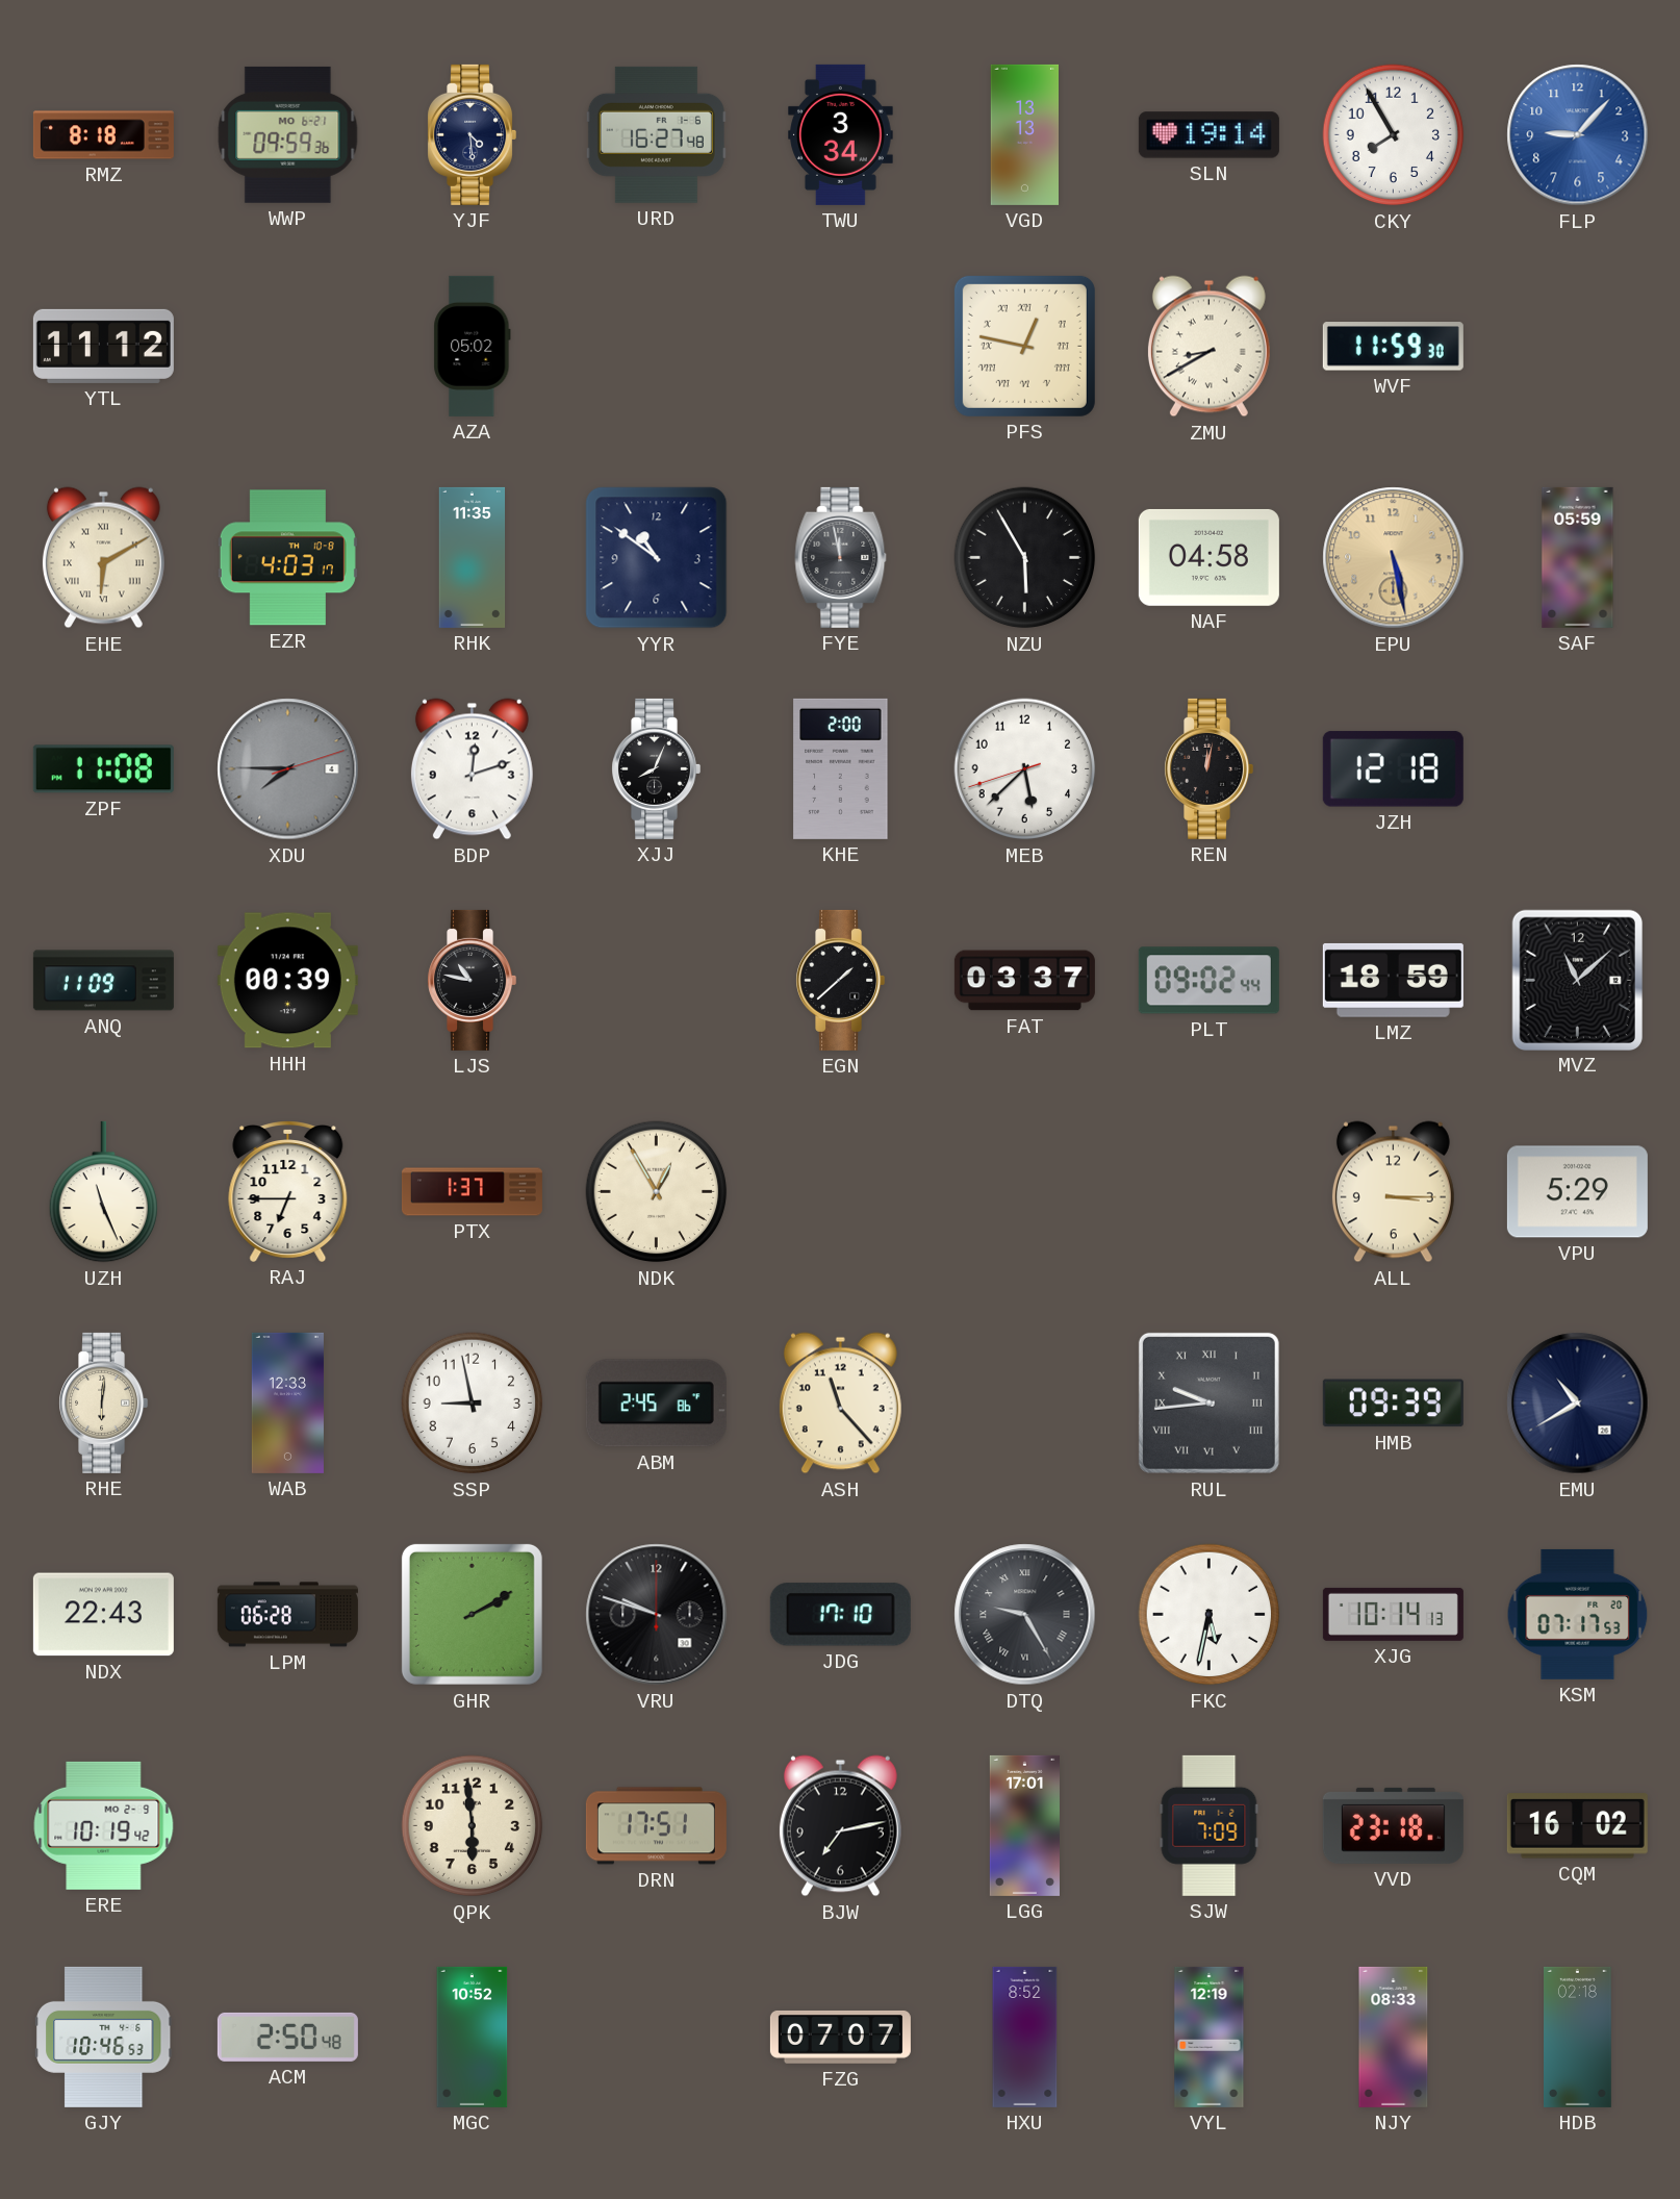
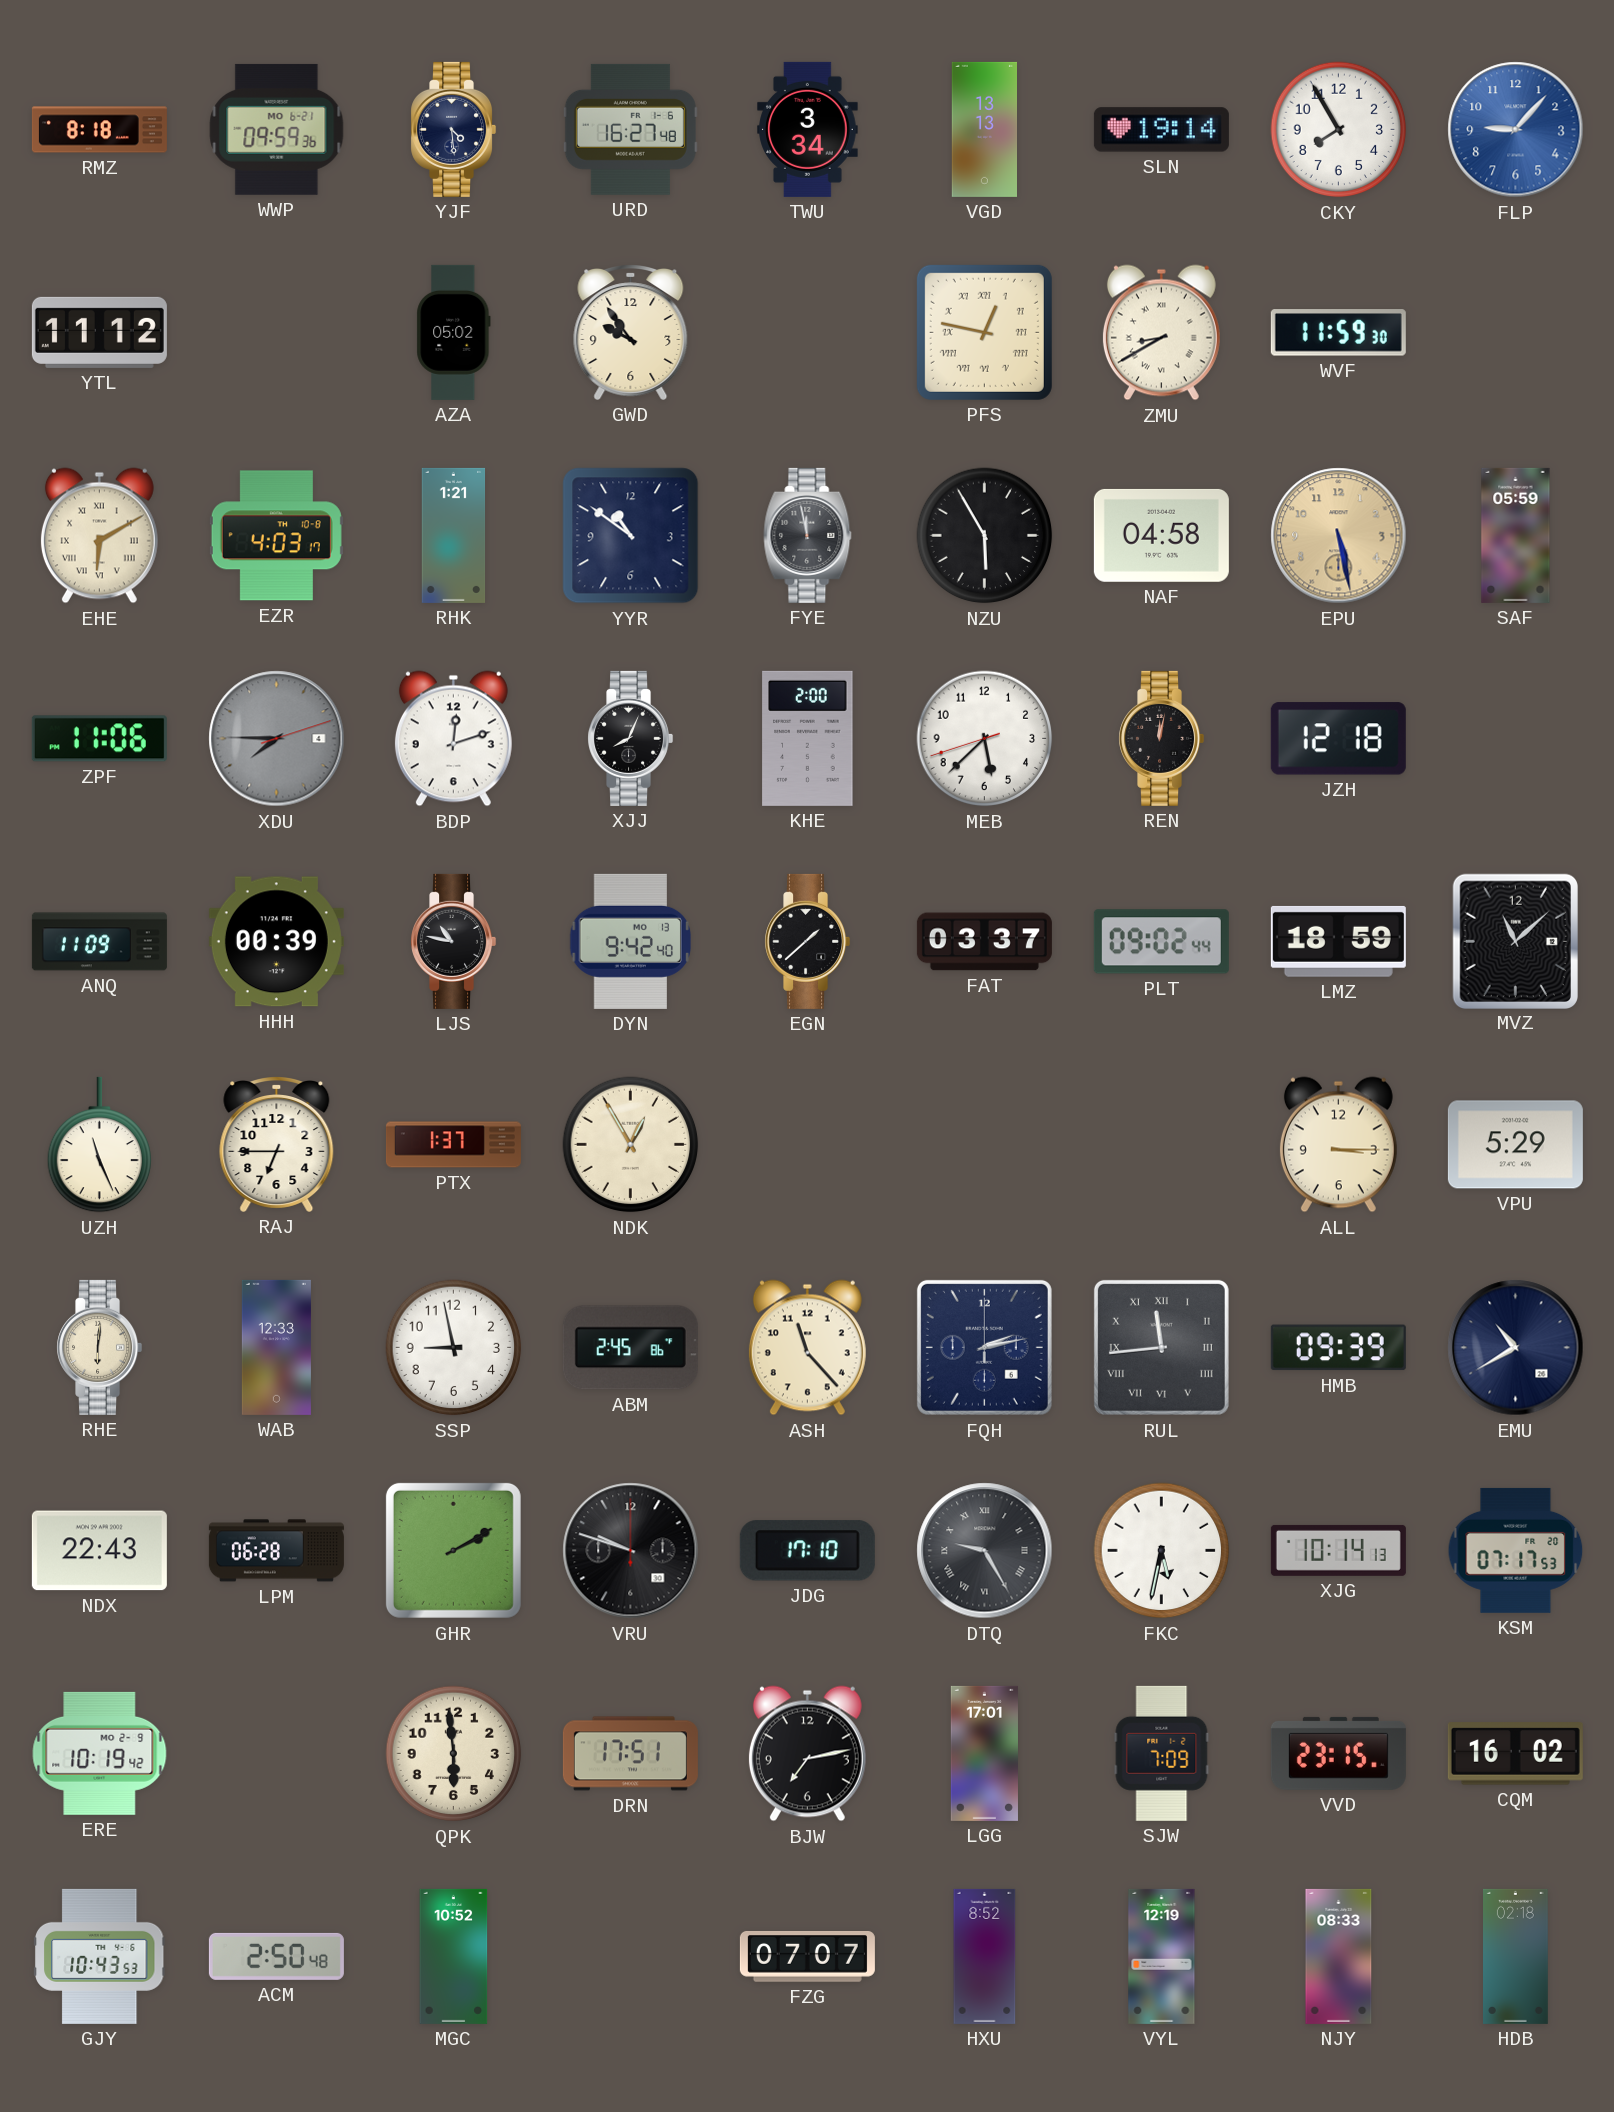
GWD: none -> 9:54
RHK: 11:35 -> 1:21
ZPF: 11:08 -> 11:06
DYN: none -> 9:42
FQH: none -> 2:13
RUL: 9:44 -> 11:44
VVD: 23:18 -> 23:15
GJY: 10:46 -> 10:43
